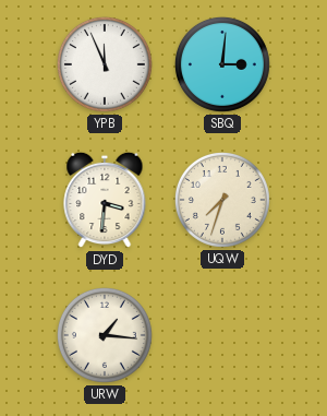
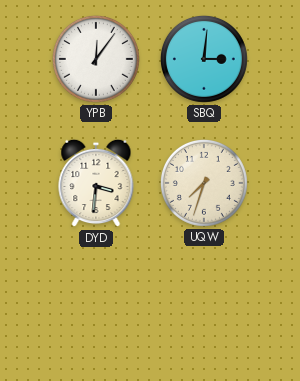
YPB: 11:56 -> 12:06
URW: 1:16 -> none
